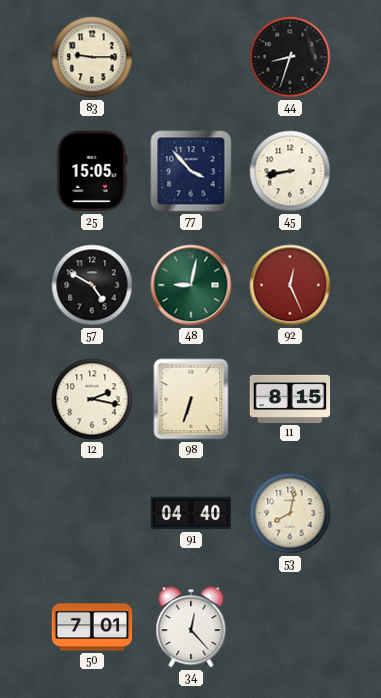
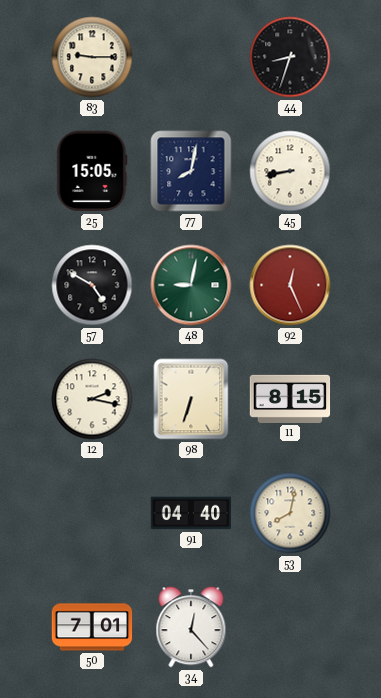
77: 3:53 -> 8:02
